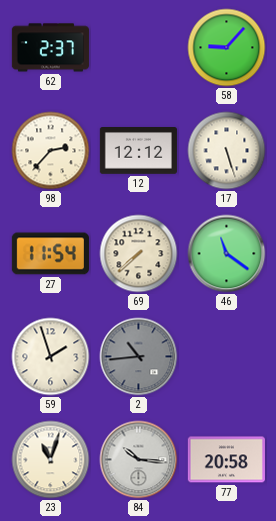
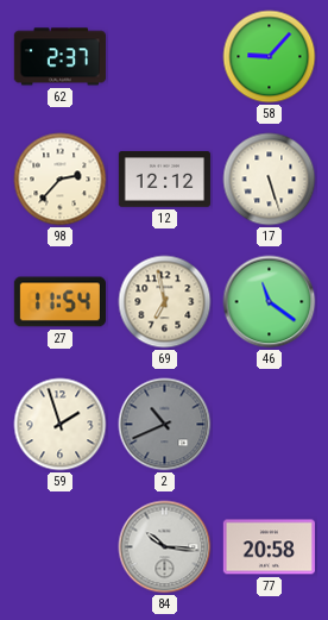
69: 7:38 -> 6:58
2: 10:44 -> 10:41
23: 11:03 -> none
